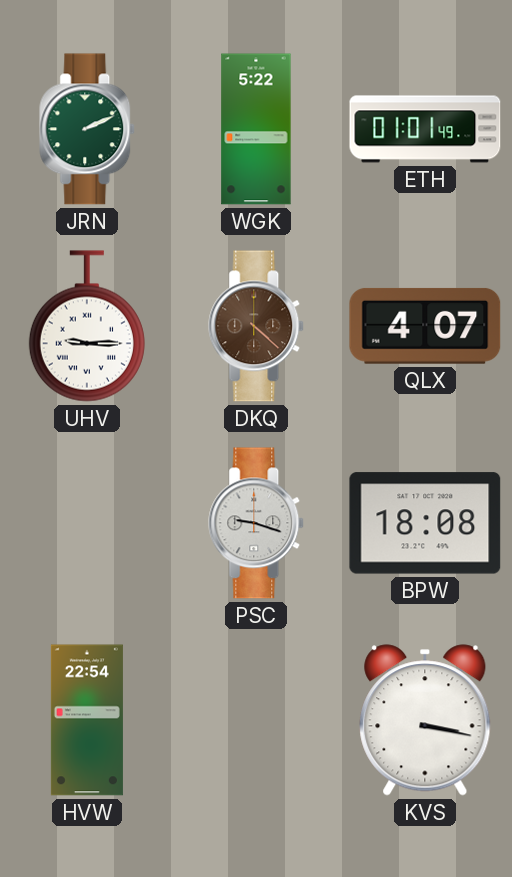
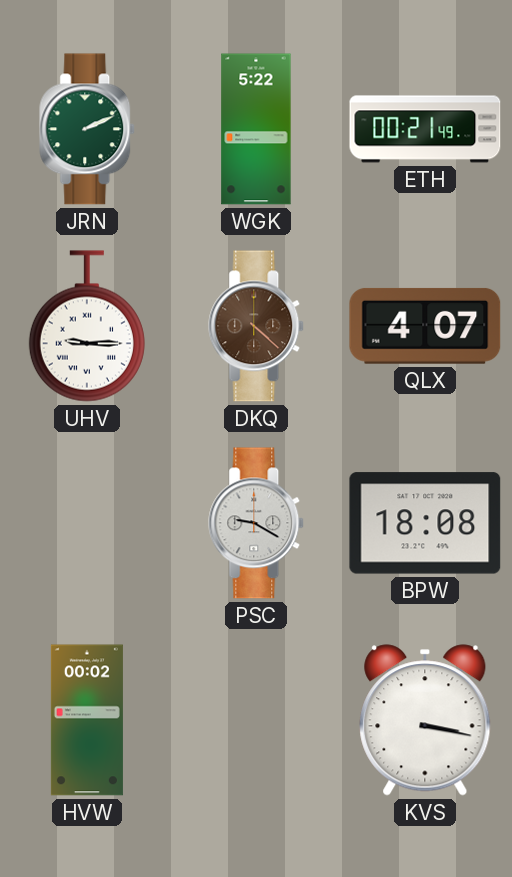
ETH: 01:01 -> 00:21
PSC: 9:18 -> 9:20
HVW: 22:54 -> 00:02
